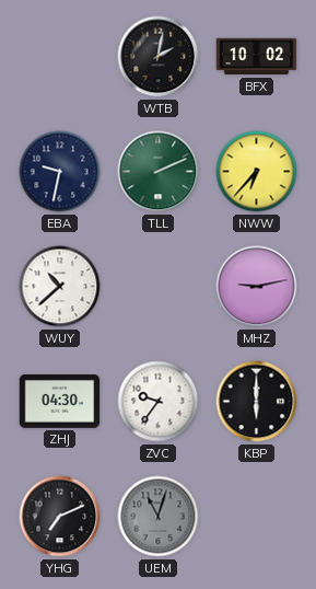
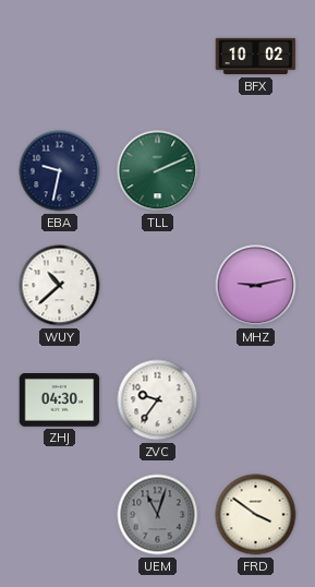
WTB: 2:02 -> none
NWW: 6:37 -> none
KBP: 6:00 -> none
YHG: 7:11 -> none
FRD: none -> 3:51
